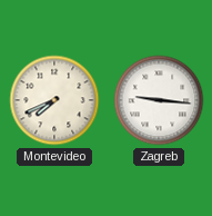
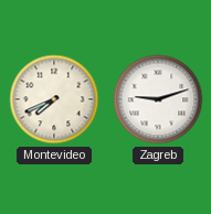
Zagreb: 9:16 -> 9:12
